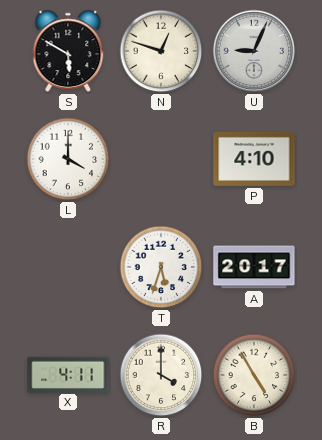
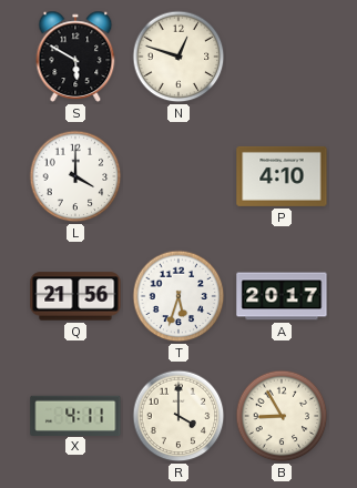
U: 9:04 -> none
Q: none -> 21:56
B: 4:55 -> 8:55
